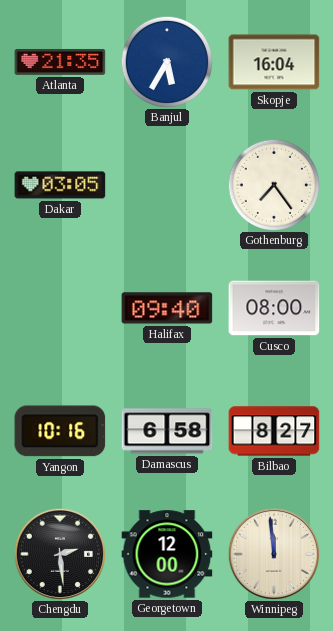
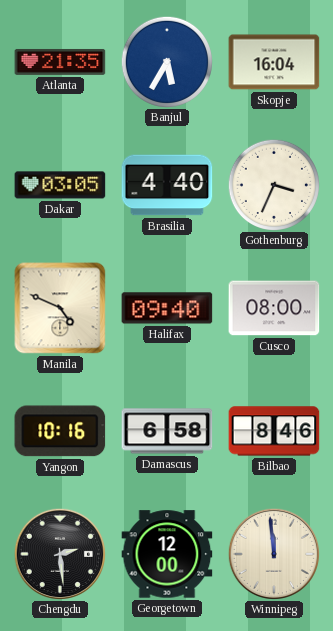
Brasilia: none -> 4:40
Gothenburg: 7:24 -> 3:34
Manila: none -> 4:49
Bilbao: 8:27 -> 8:46
